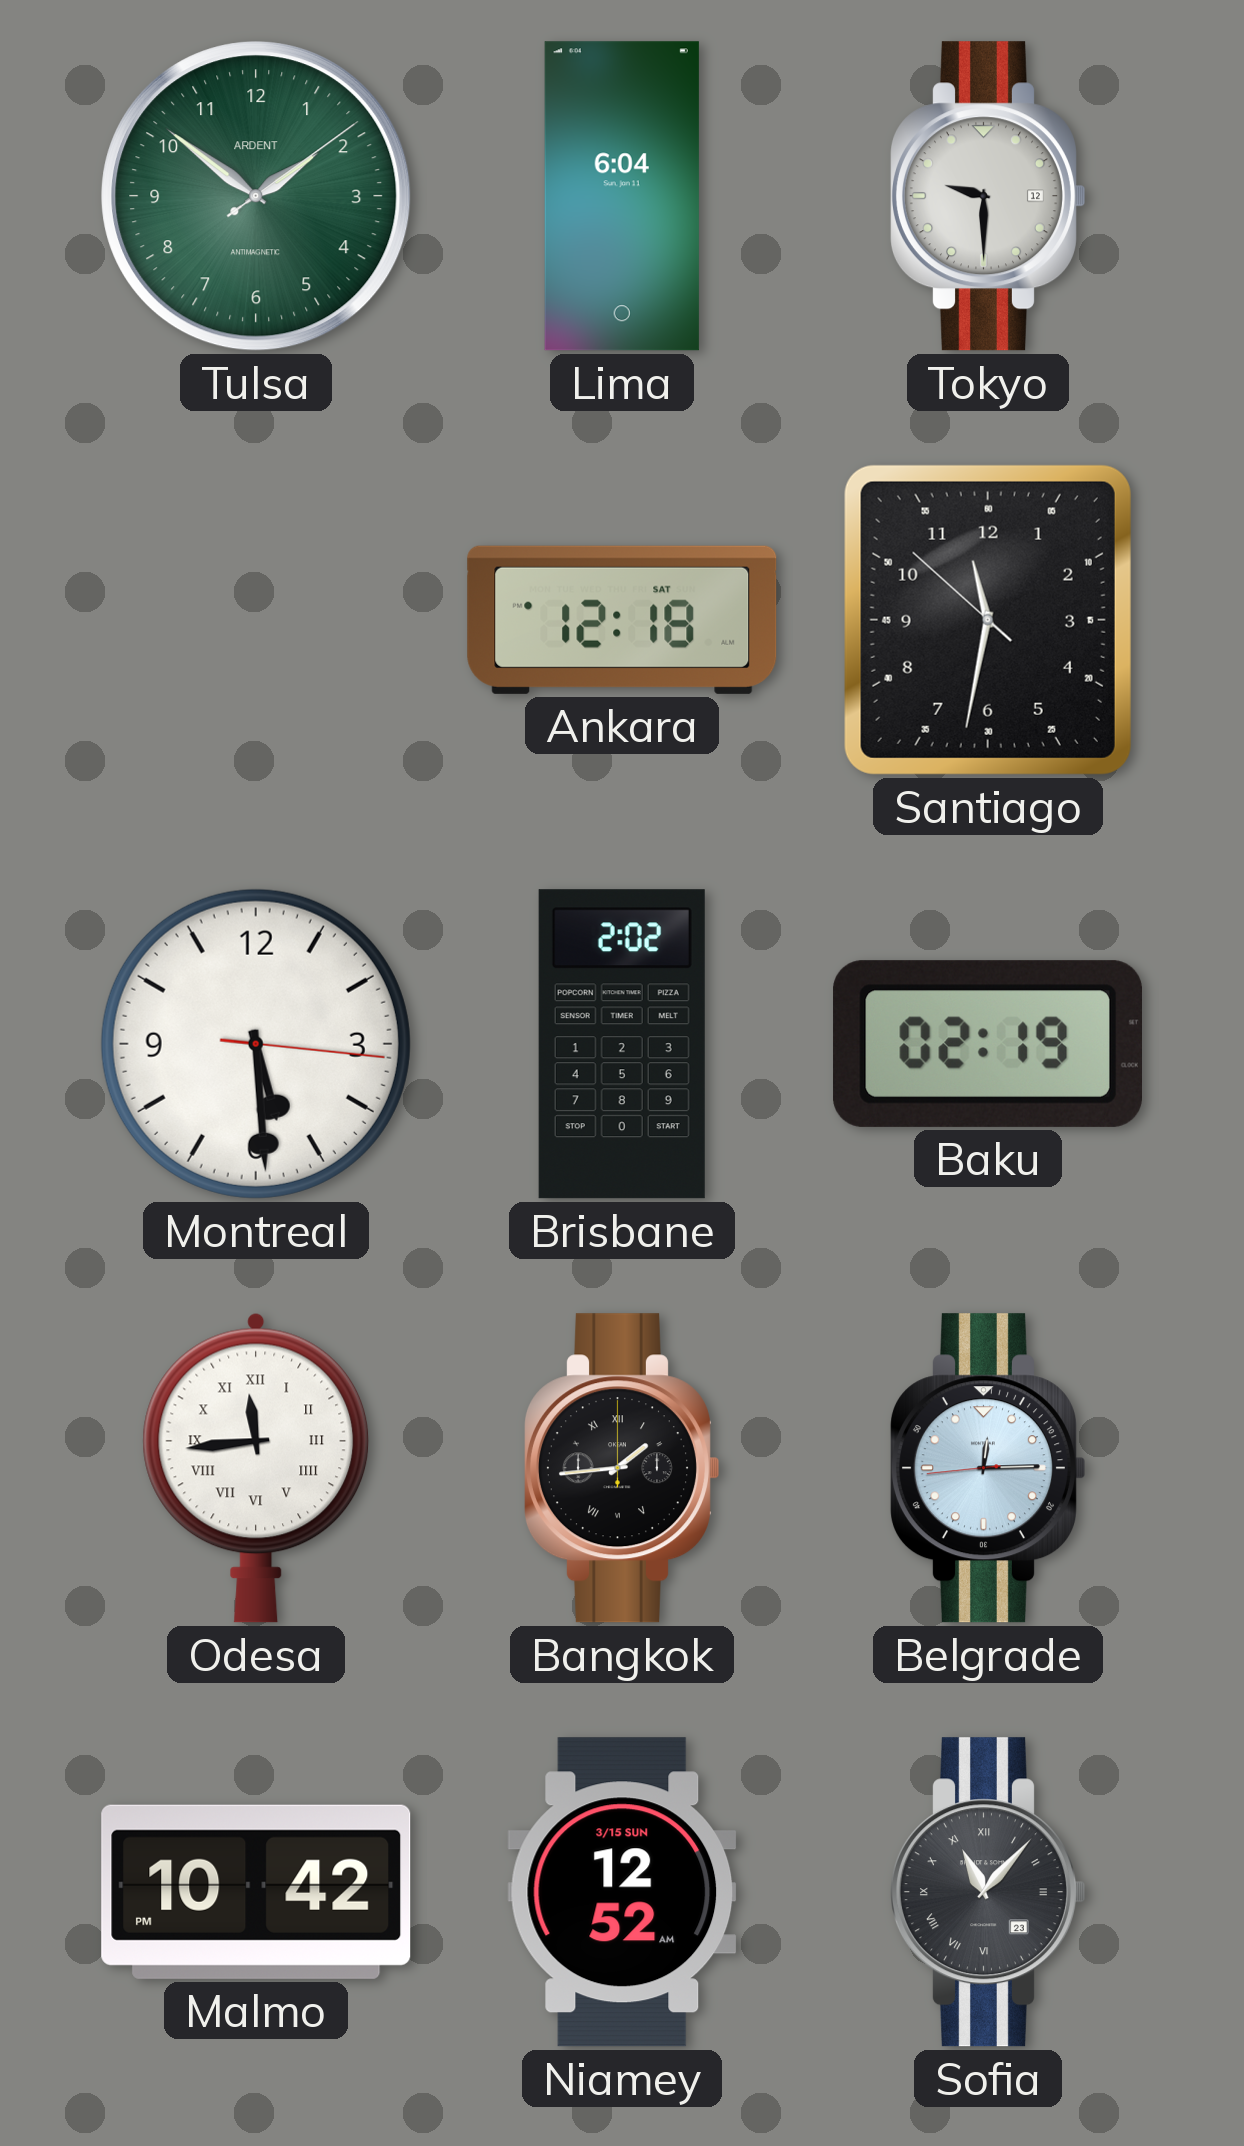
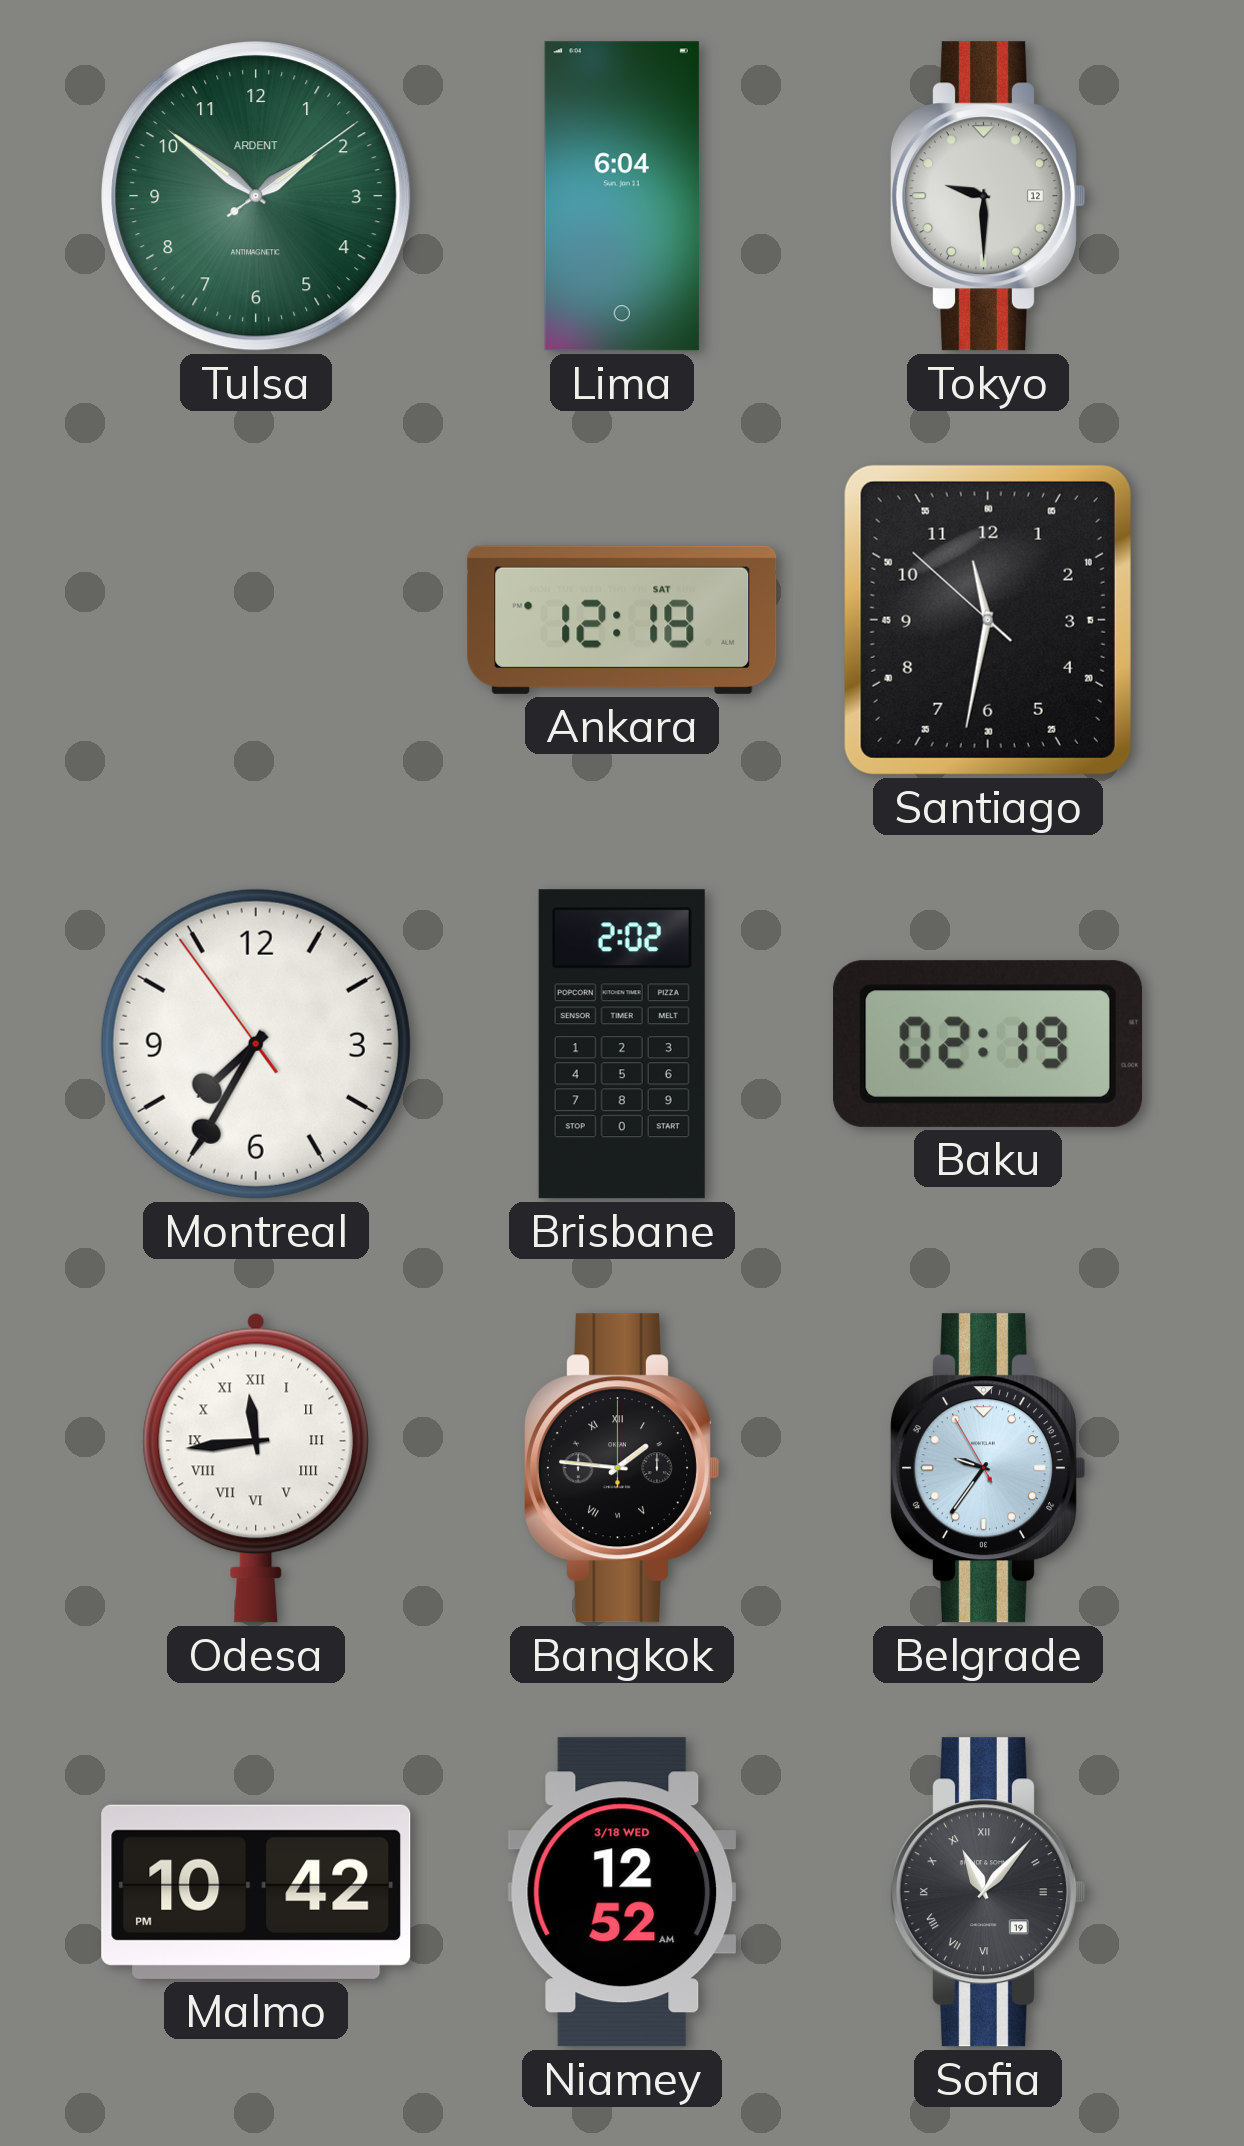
Montreal: 5:29 -> 7:34
Bangkok: 1:44 -> 1:46
Belgrade: 12:14 -> 9:35
Niamey date: 3/15 SUN -> 3/18 WED
Sofia date: 23 -> 19
